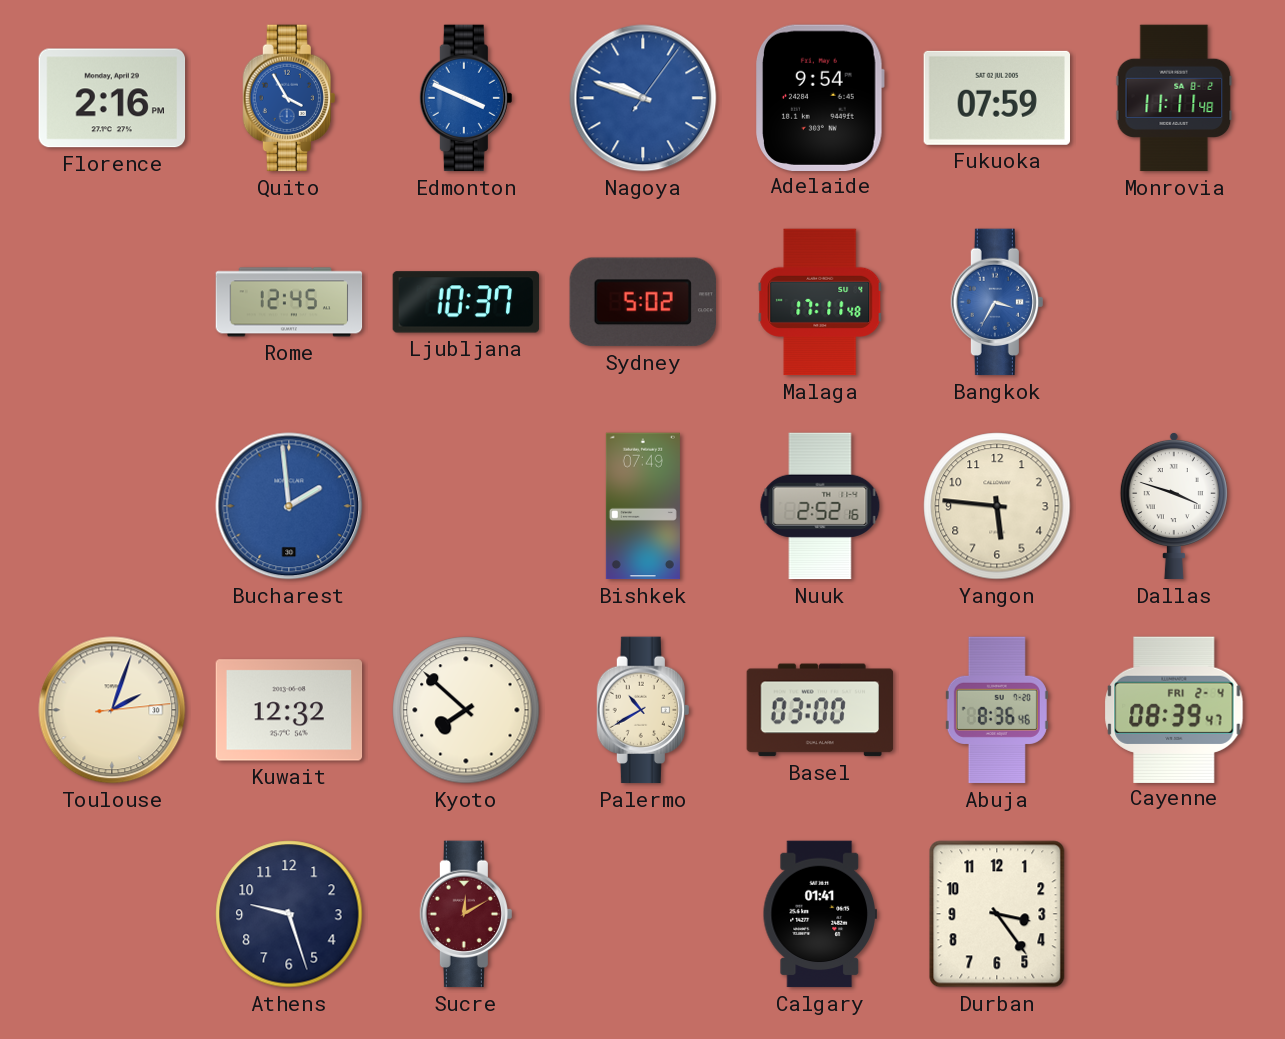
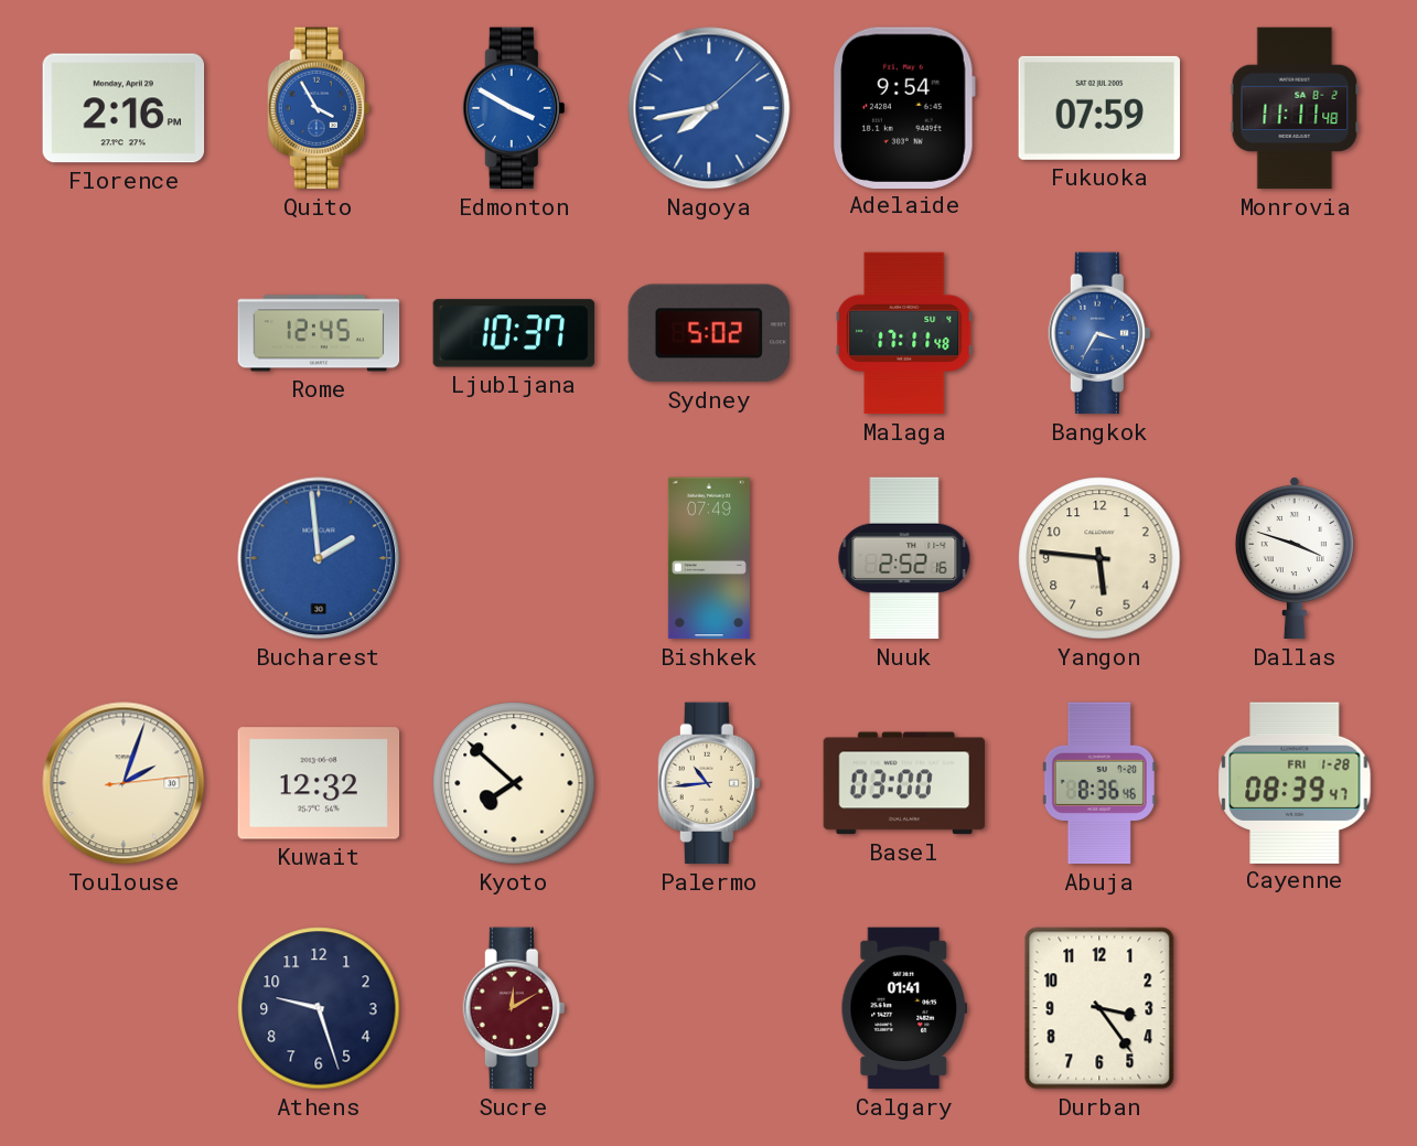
Edmonton: 3:49 -> 3:50
Nagoya: 9:48 -> 7:43
Palermo: 10:40 -> 10:44
Cayenne date: FRI 2-4 -> FRI 1-28
